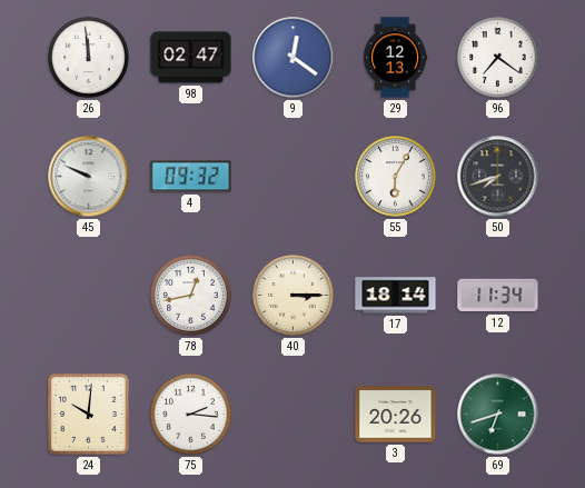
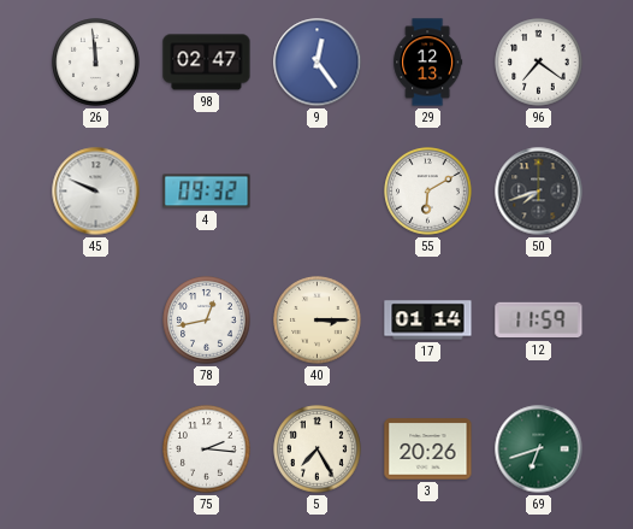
9: 12:21 -> 12:24
55: 6:05 -> 6:10
17: 18:14 -> 01:14
12: 11:34 -> 11:59
24: 10:01 -> none
5: none -> 7:25
